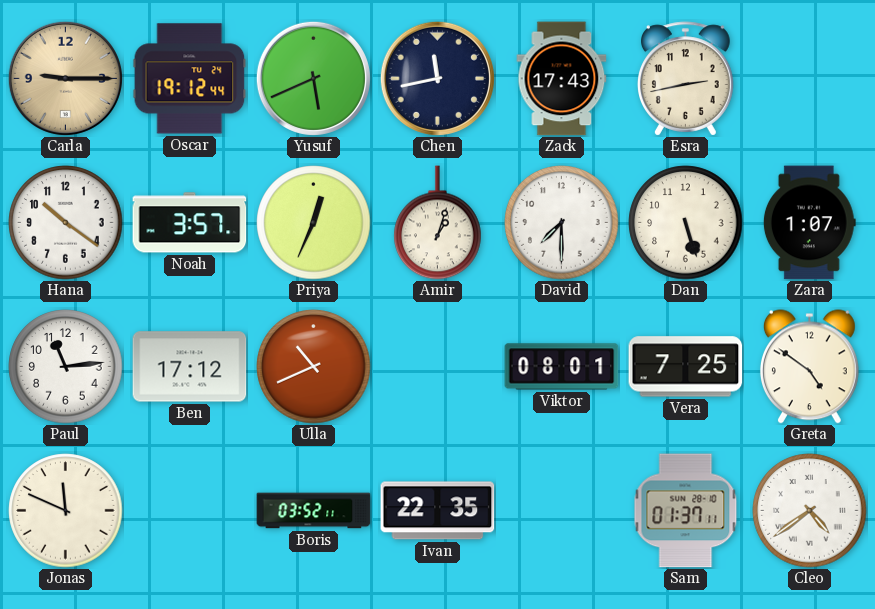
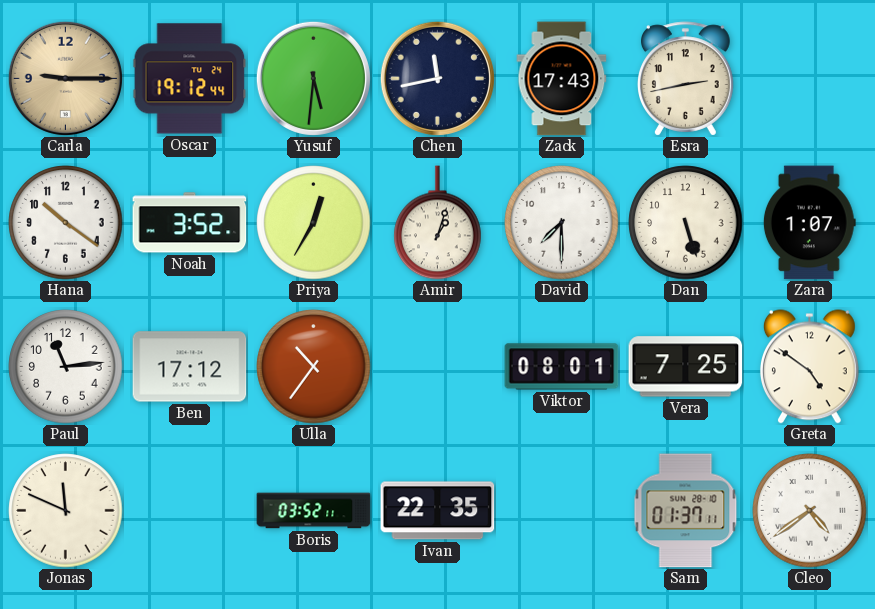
Yusuf: 5:41 -> 5:31
Noah: 3:57 -> 3:52
Priya: 12:34 -> 12:35
Ulla: 10:41 -> 10:36
